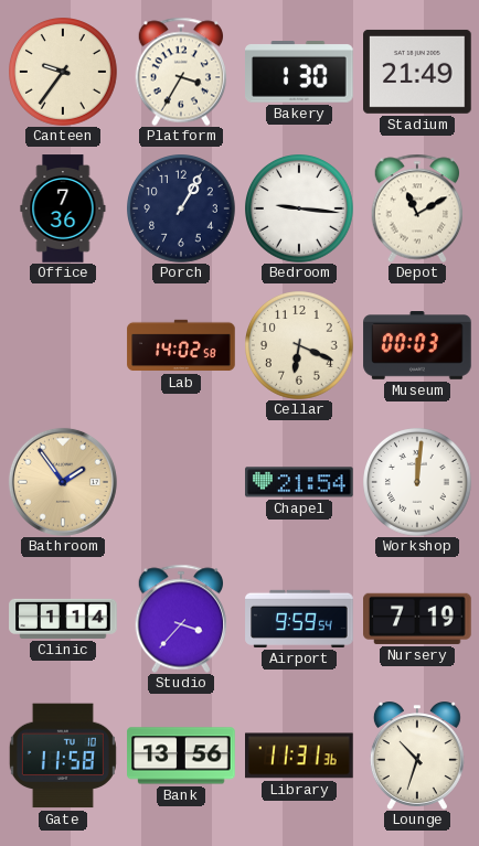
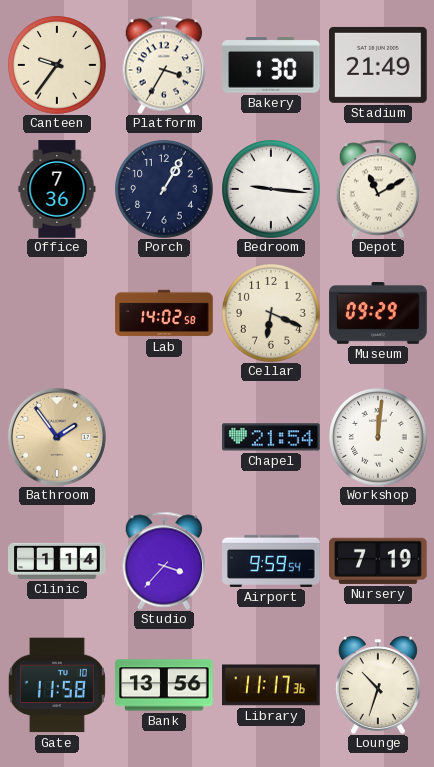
Museum: 00:03 -> 09:29
Library: 11:31 -> 11:17
